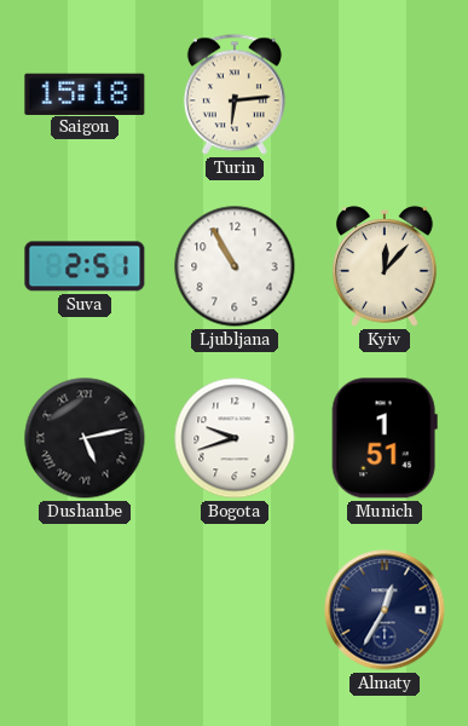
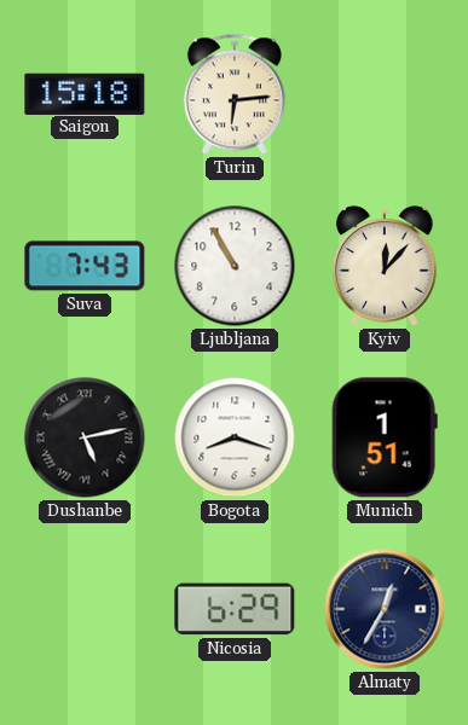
Suva: 2:51 -> 7:43
Bogota: 9:42 -> 8:18
Nicosia: none -> 6:29
